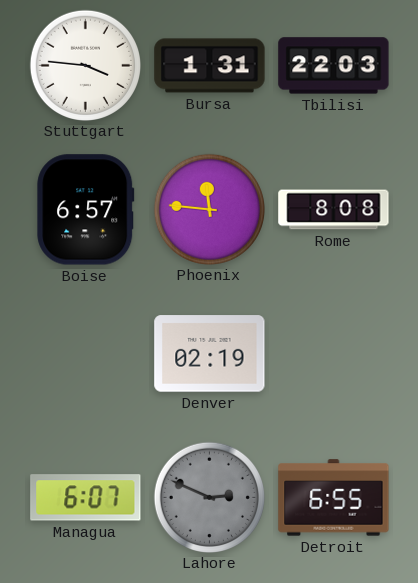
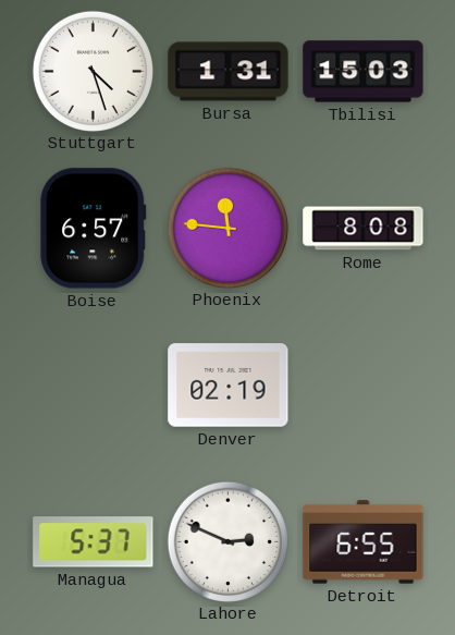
Stuttgart: 3:46 -> 4:27
Tbilisi: 22:03 -> 15:03
Managua: 6:07 -> 5:37
Lahore dial: grey -> white
